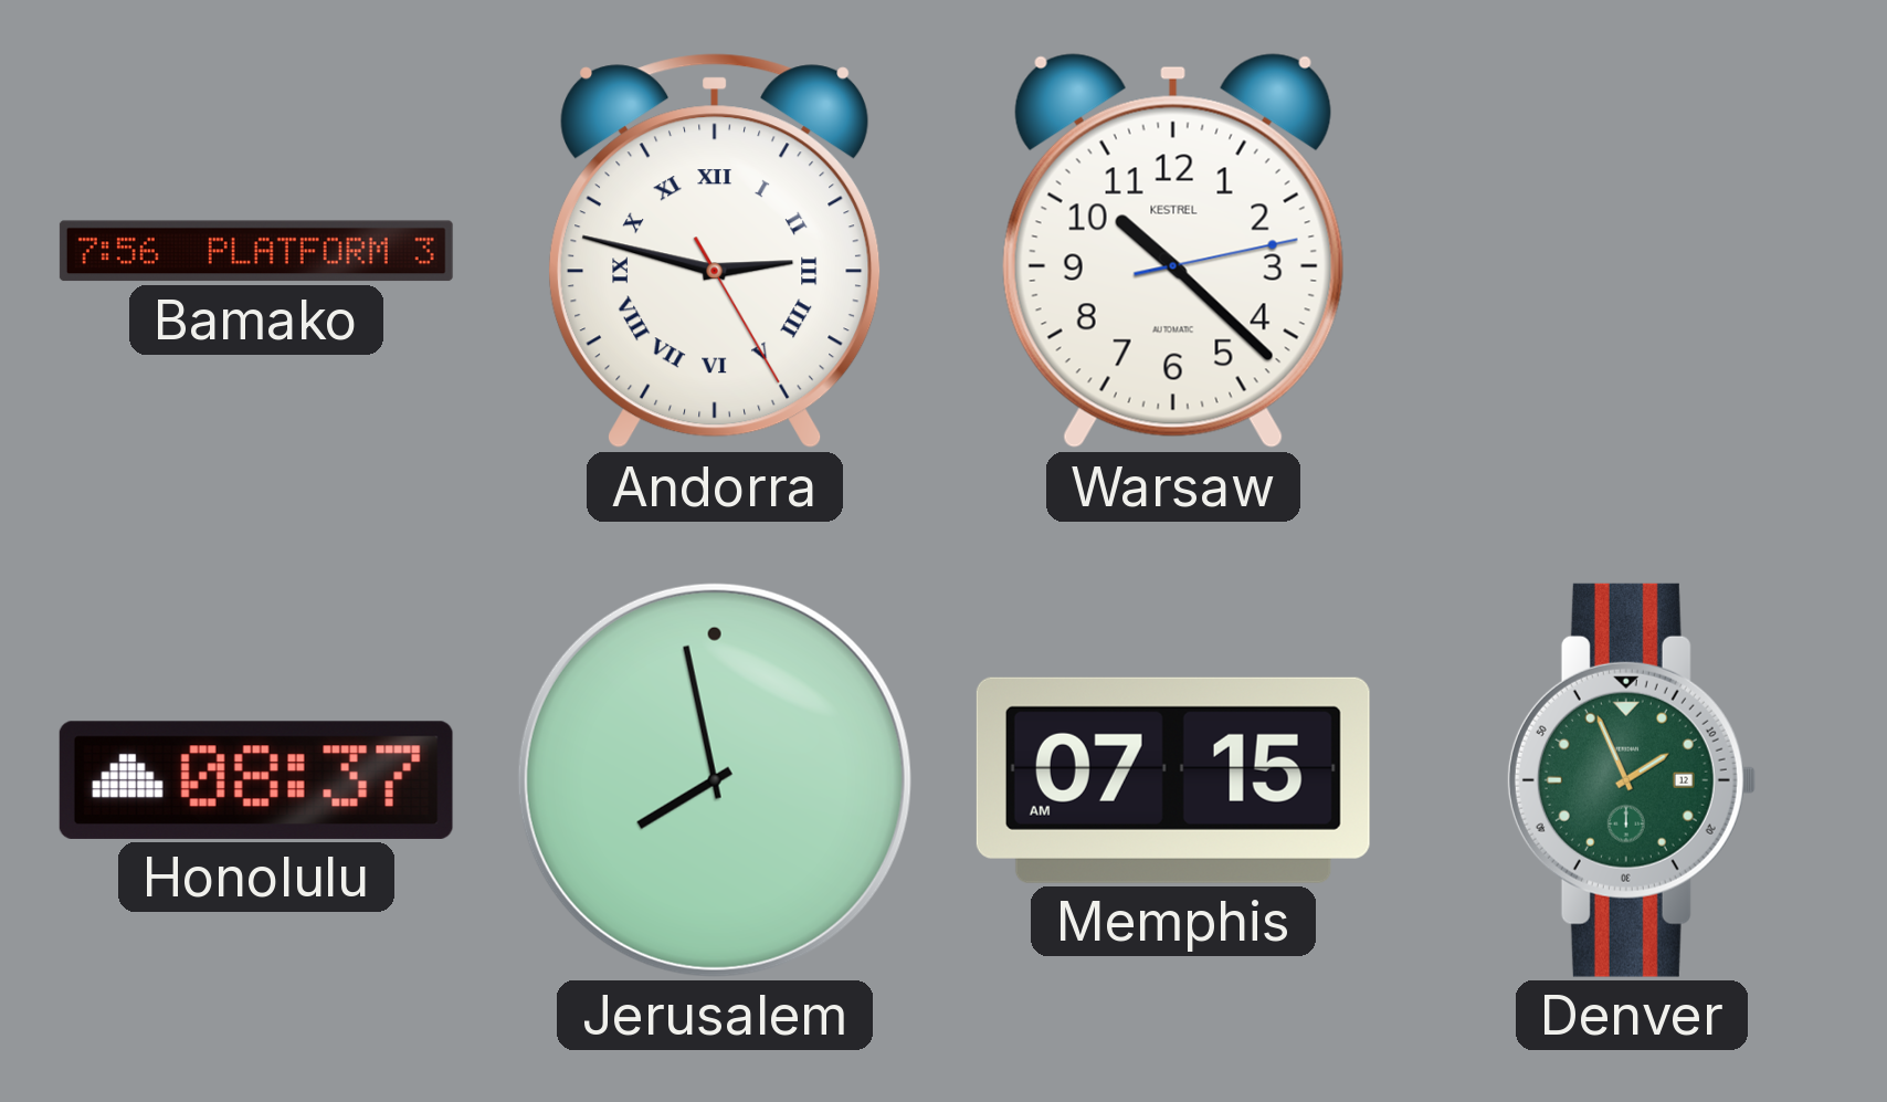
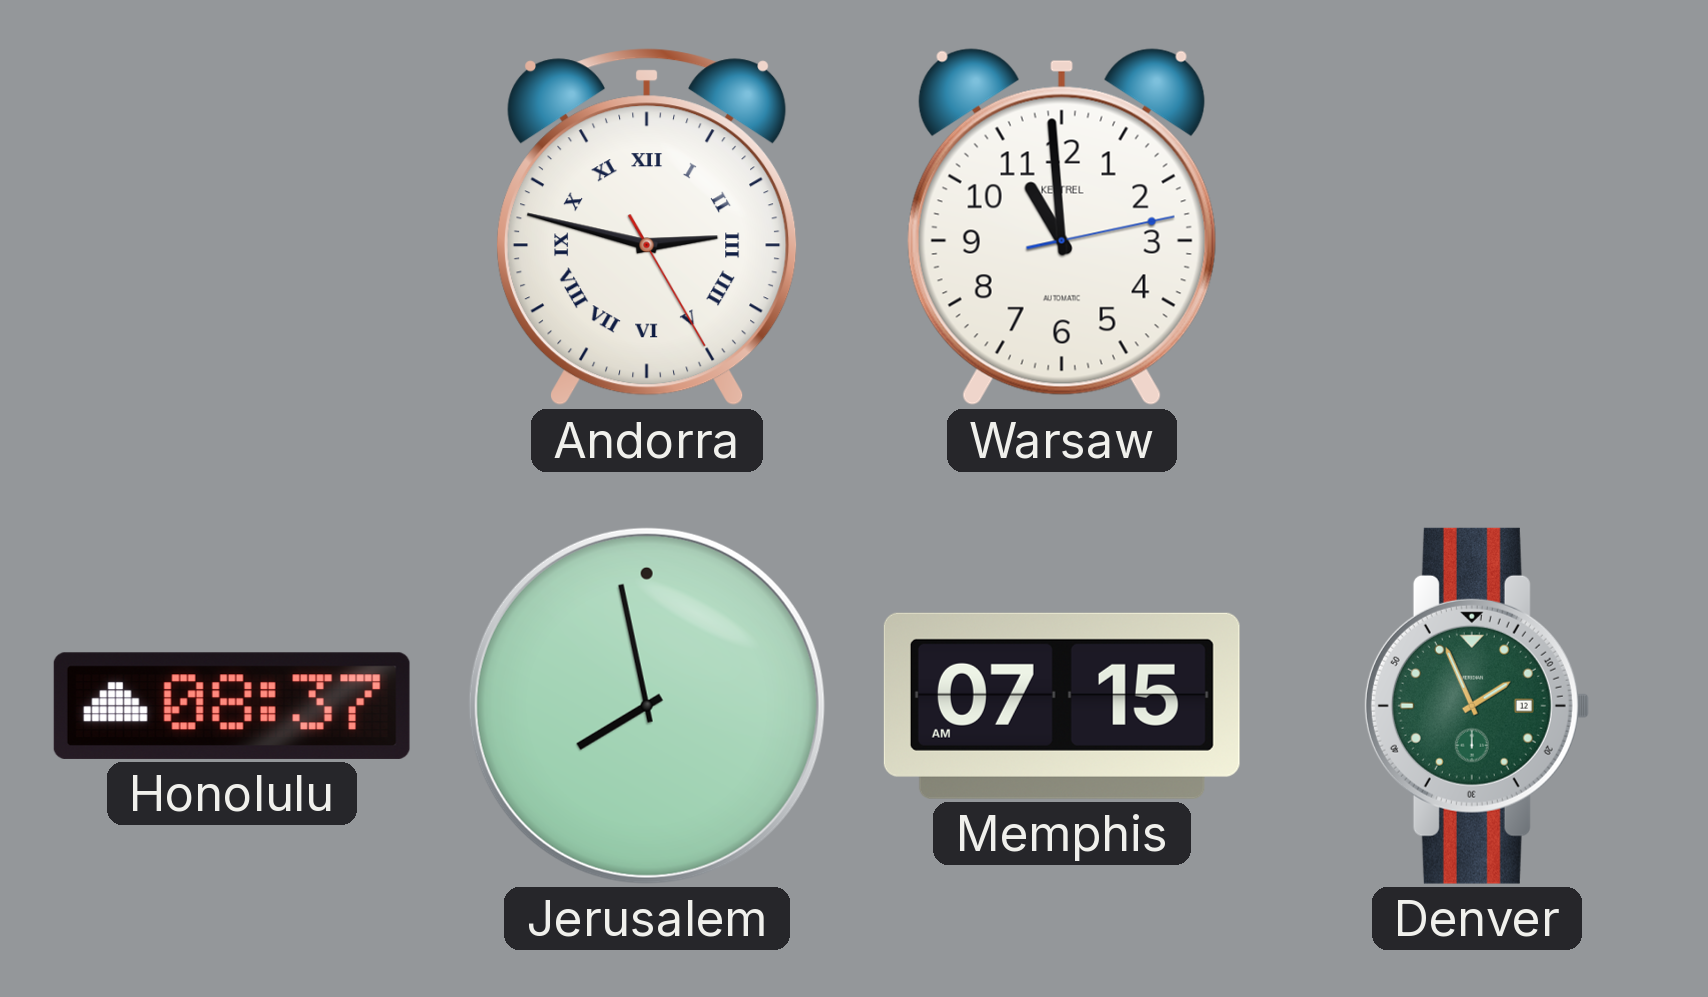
Bamako: 7:56 -> none
Warsaw: 10:22 -> 10:59
